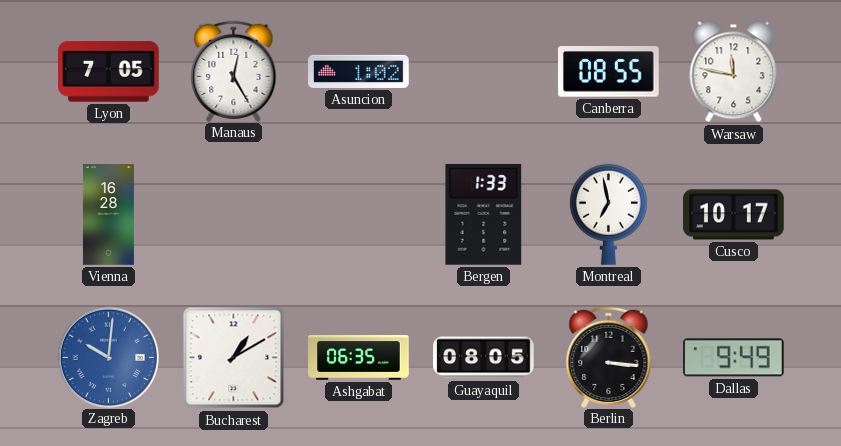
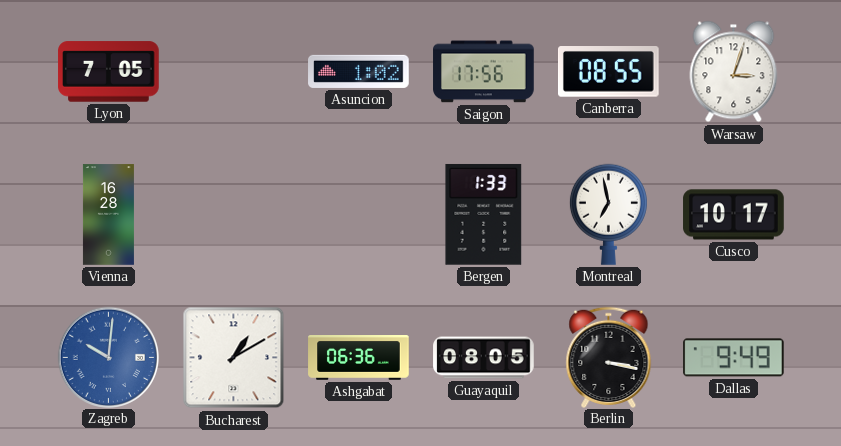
Manaus: 12:25 -> none
Saigon: none -> 17:56
Warsaw: 11:47 -> 3:03
Ashgabat: 06:35 -> 06:36
Berlin: 3:16 -> 3:17
